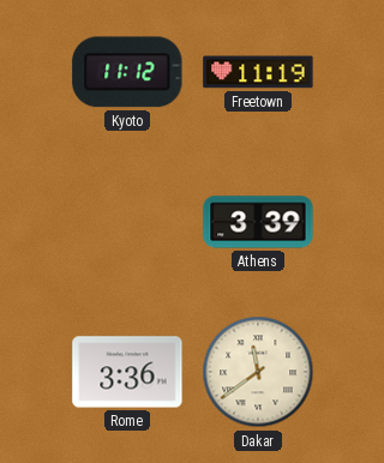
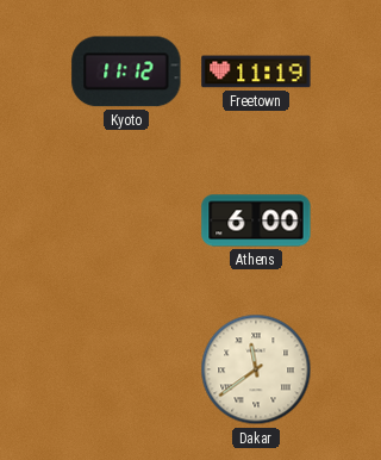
Athens: 3:39 -> 6:00
Rome: 3:36 -> none
